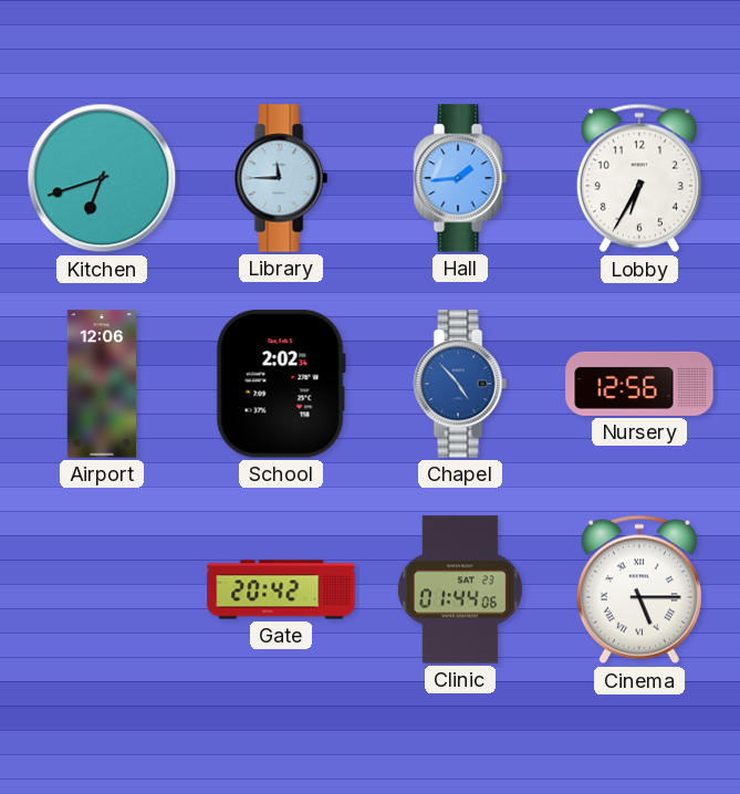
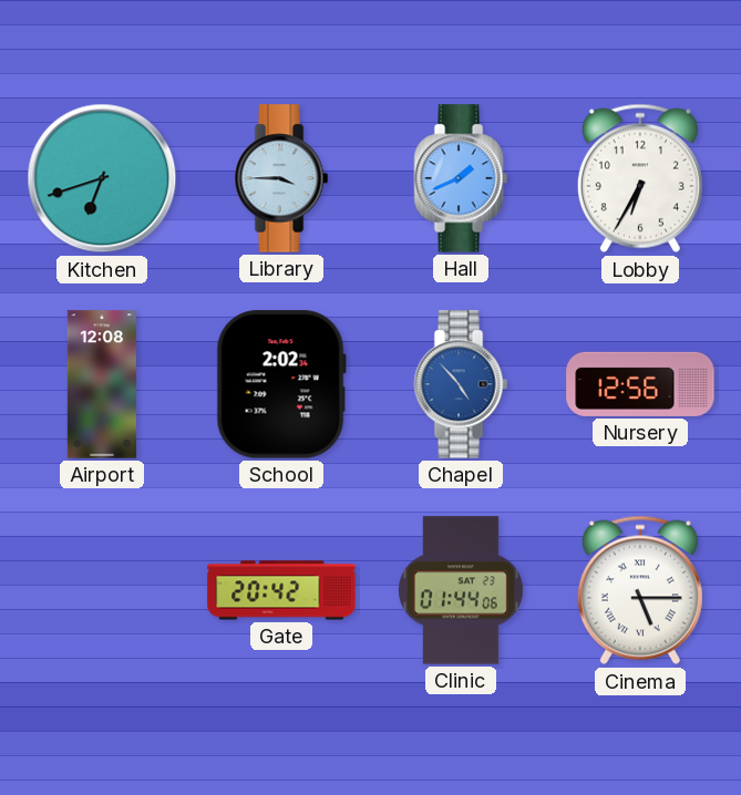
Library: 11:45 -> 3:45
Hall: 1:44 -> 1:41
Airport: 12:06 -> 12:08
